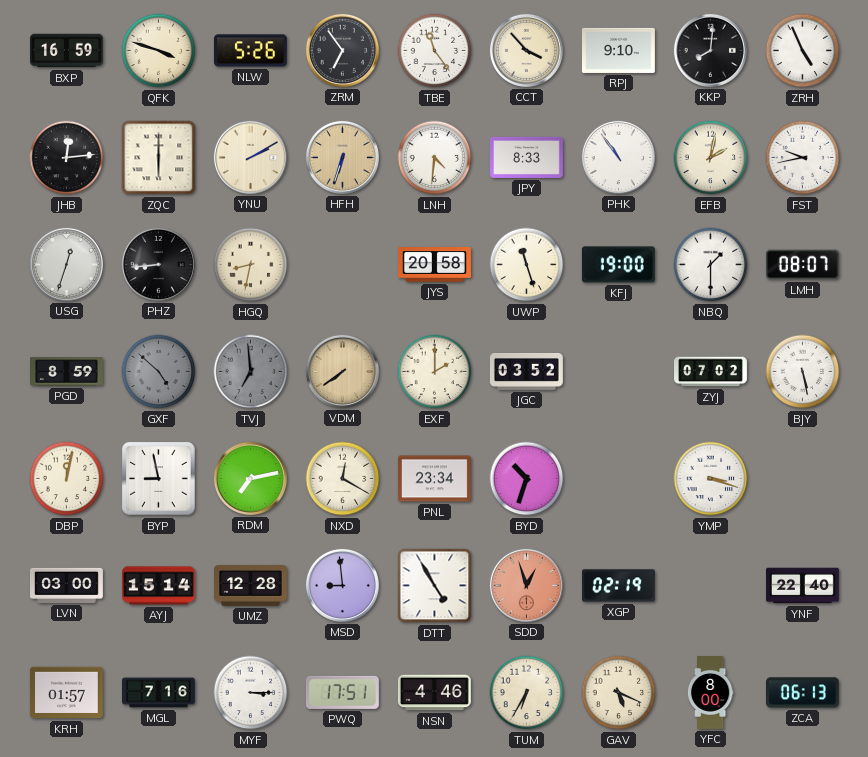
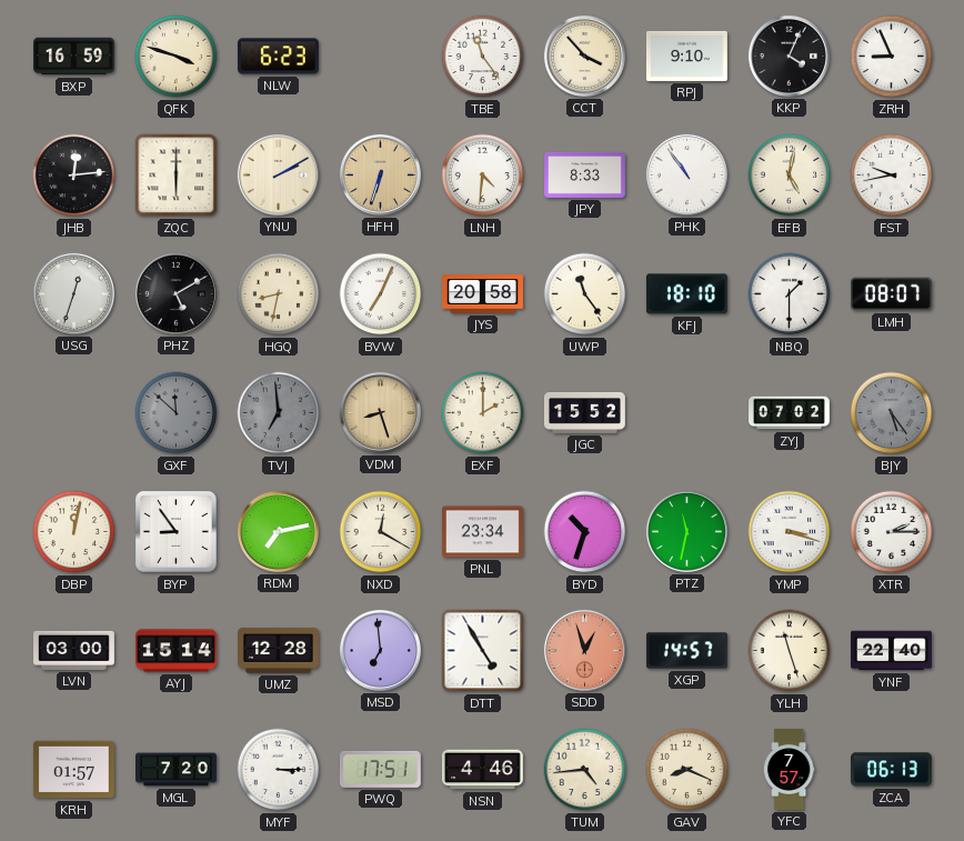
NLW: 5:26 -> 6:23
ZRM: 6:54 -> none
KKP: 8:01 -> 4:04
ZRH: 4:56 -> 8:56
EFB: 2:02 -> 5:02
PHZ: 8:44 -> 5:10
BVW: none -> 7:04
UWP: 11:27 -> 11:24
KFJ: 19:00 -> 18:10
PGD: 8:59 -> none
GXF: 4:52 -> 11:52
VDM: 7:39 -> 8:27
JGC: 03:52 -> 15:52
BJY: 5:28 -> 5:24
BJY dial: white -> grey
BYP: 8:58 -> 8:54
PTZ: none -> 11:32
XTR: none -> 2:15
MSD: 8:59 -> 6:59
XGP: 02:19 -> 14:57
YLH: none -> 11:27
MGL: 7:16 -> 7:20
TUM: 6:35 -> 4:44
GAV: 5:19 -> 8:19
YFC: 8:00 -> 7:57
